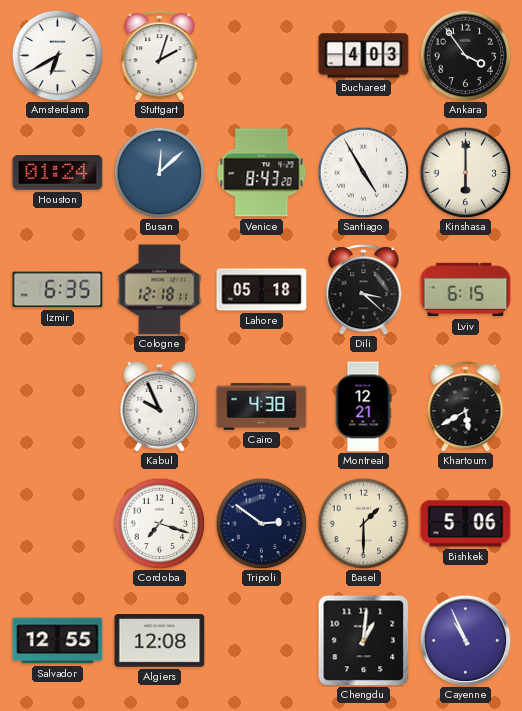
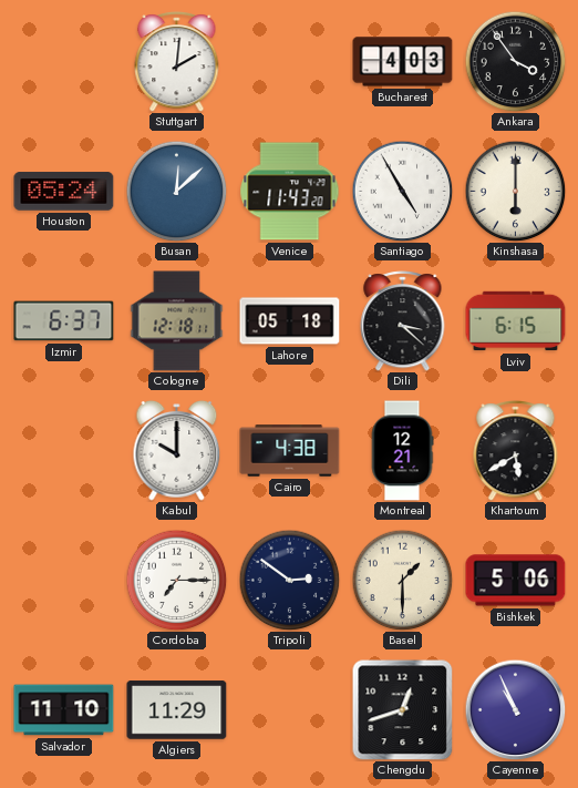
Amsterdam: 6:40 -> none
Stuttgart: 2:03 -> 2:01
Houston: 01:24 -> 05:24
Venice: 8:43 -> 11:43
Izmir: 6:35 -> 6:37
Kabul: 9:56 -> 10:00
Cordoba: 7:18 -> 7:15
Salvador: 12:55 -> 11:10
Algiers: 12:08 -> 11:29
Chengdu: 1:01 -> 12:42
